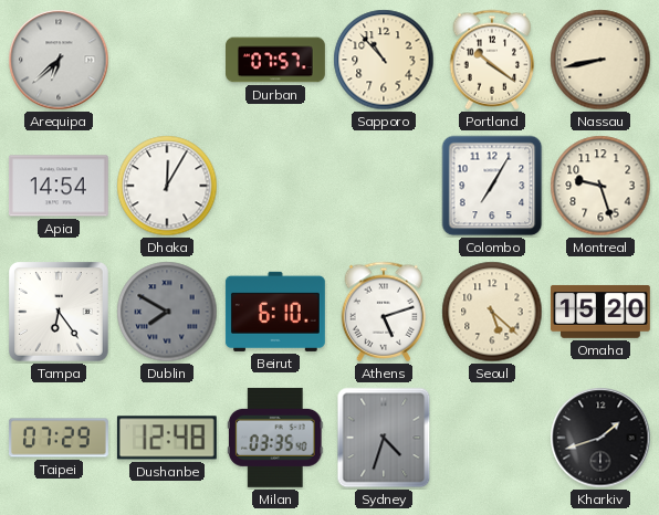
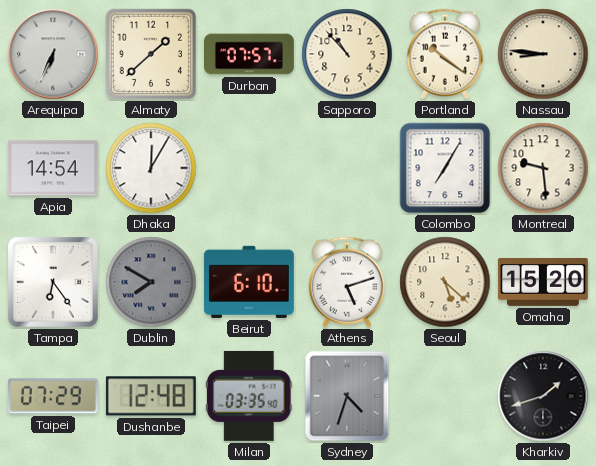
Arequipa: 6:38 -> 6:34
Almaty: none -> 1:38
Nassau: 8:43 -> 8:46
Montreal: 9:27 -> 9:29
